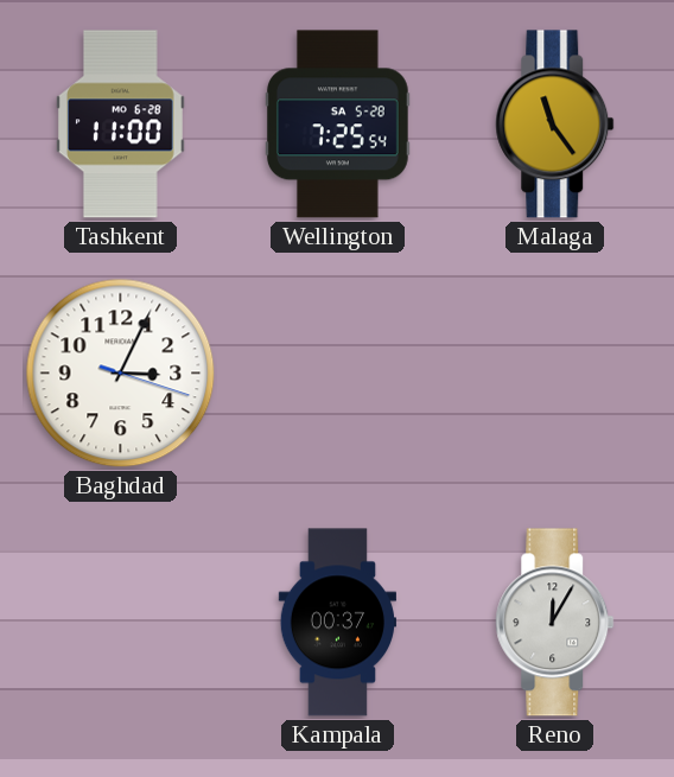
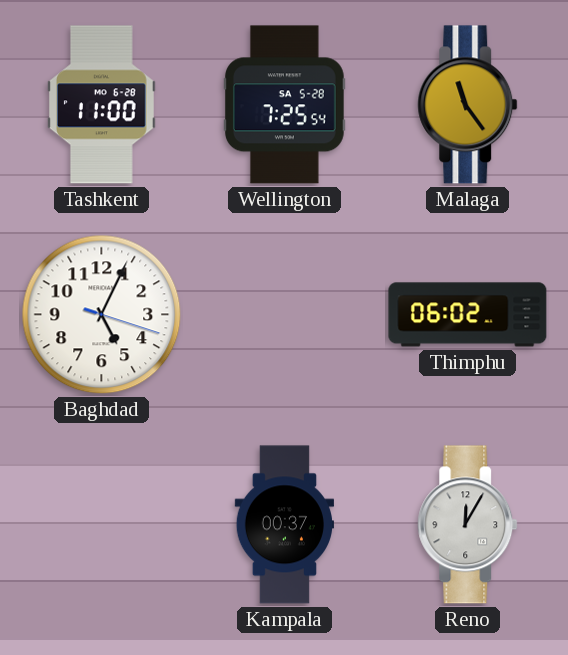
Baghdad: 3:04 -> 5:04
Thimphu: none -> 06:02
